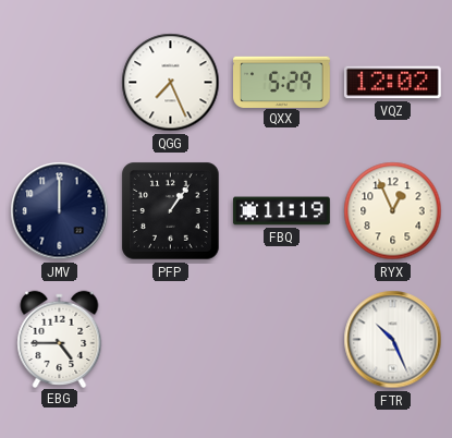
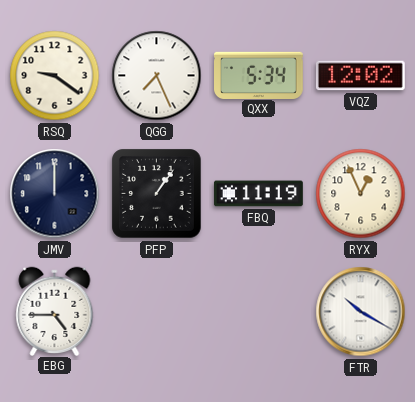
RSQ: none -> 9:21
QXX: 5:29 -> 5:34
FTR: 10:26 -> 10:20
